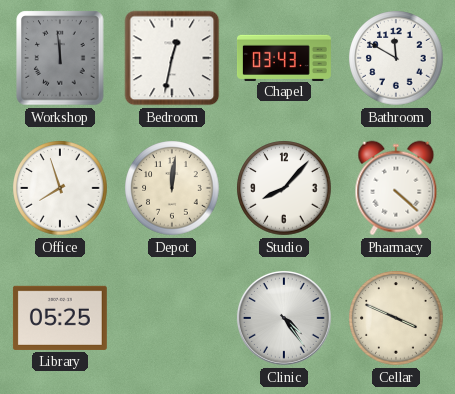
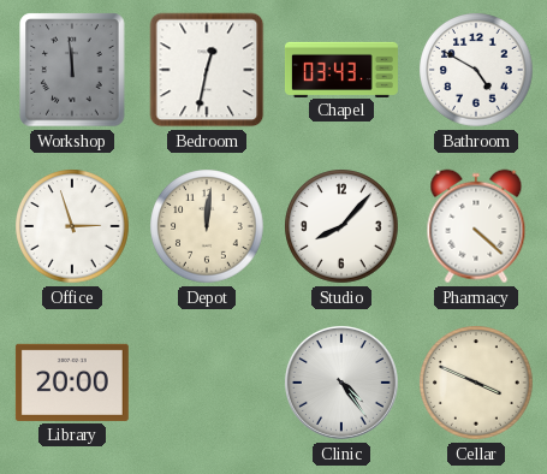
Bathroom: 11:50 -> 4:50
Office: 7:57 -> 2:57
Library: 05:25 -> 20:00
